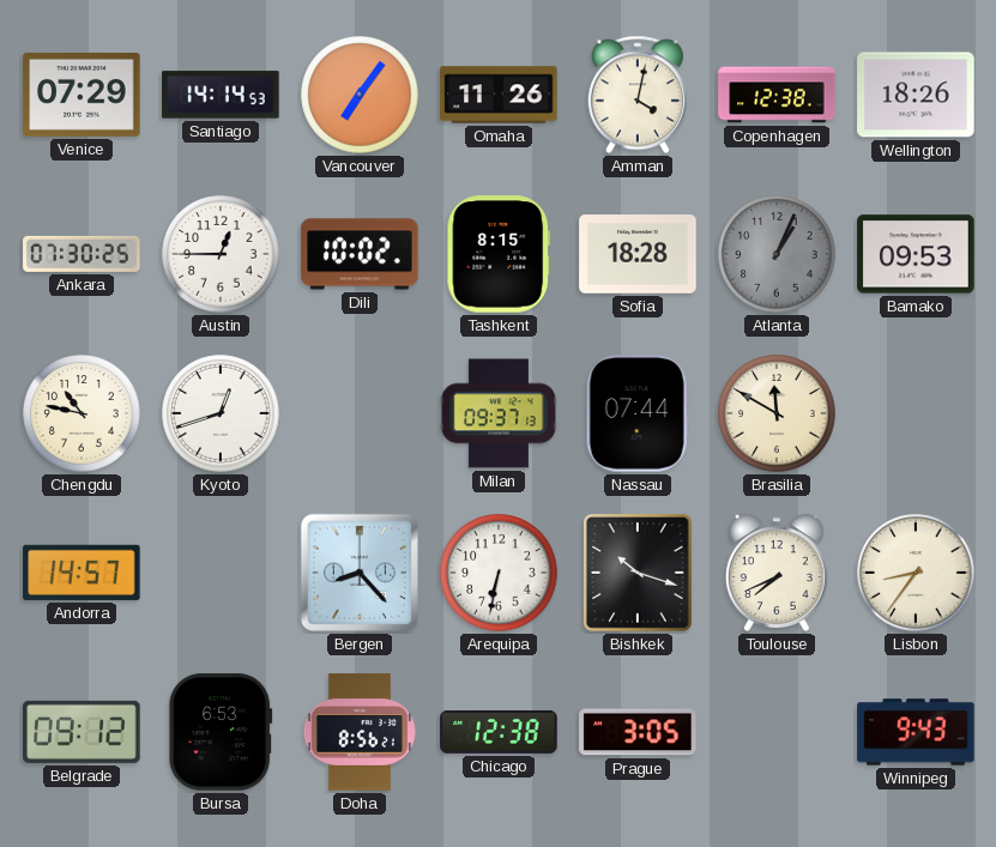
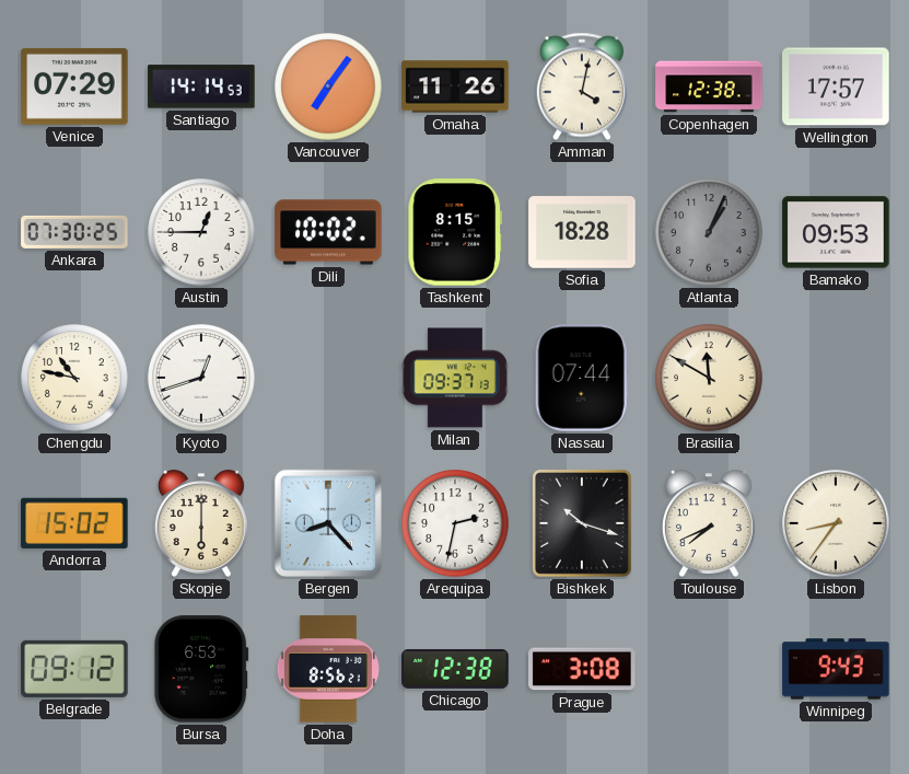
Wellington: 18:26 -> 17:57
Andorra: 14:57 -> 15:02
Skopje: none -> 6:00
Arequipa: 6:32 -> 2:32
Prague: 3:05 -> 3:08
